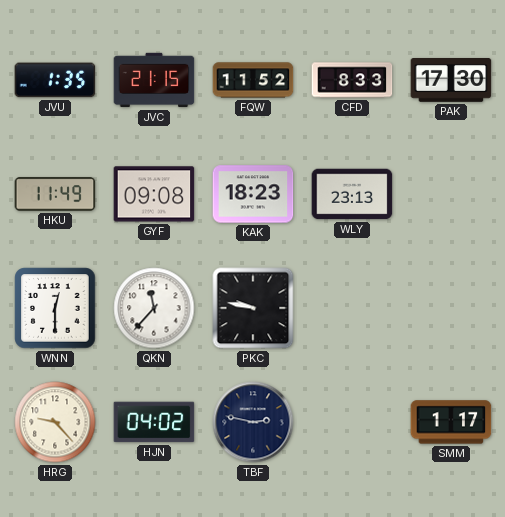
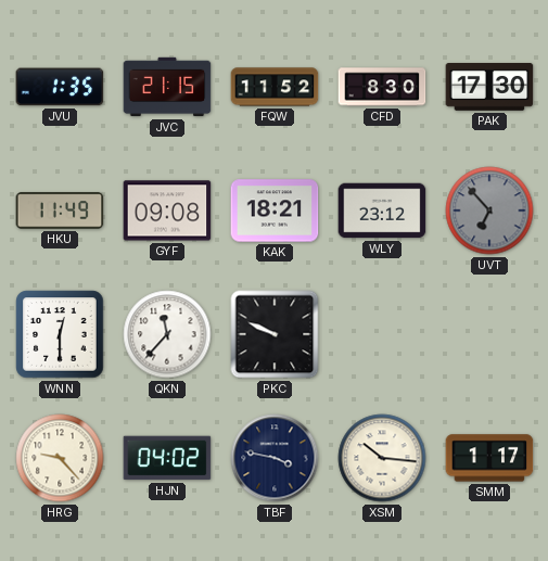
CFD: 8:33 -> 8:30
KAK: 18:23 -> 18:21
WLY: 23:13 -> 23:12
UVT: none -> 6:53
PKC: 9:47 -> 9:49
TBF: 2:47 -> 3:47
XSM: none -> 10:16
